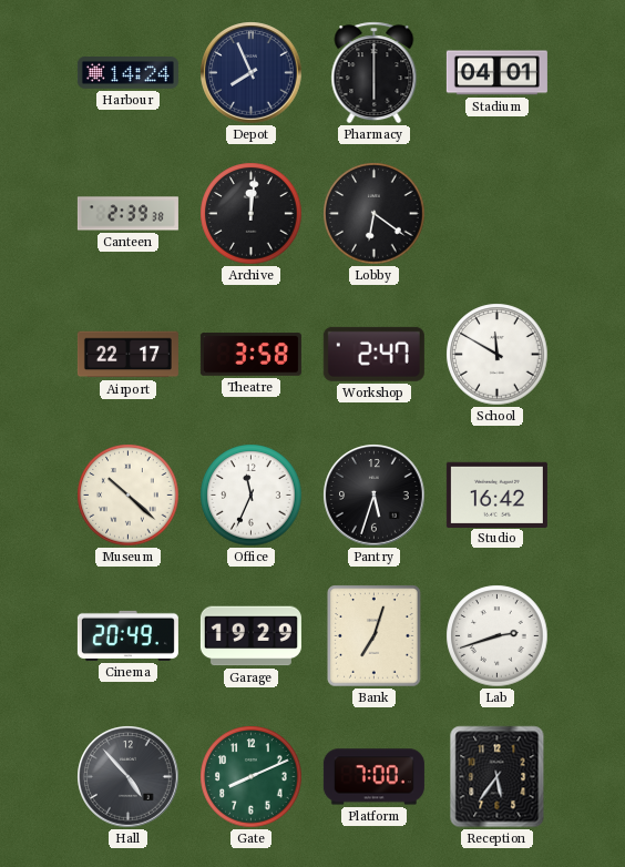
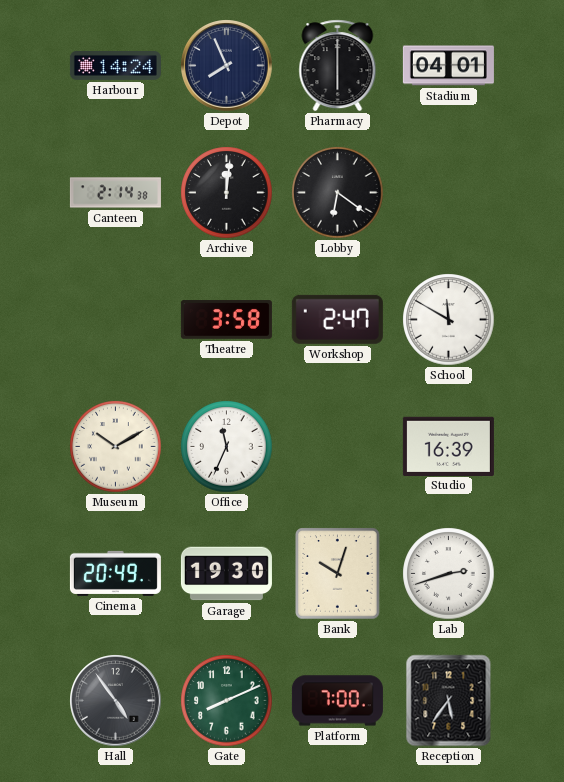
Canteen: 2:39 -> 2:14
Airport: 22:17 -> none
Museum: 10:22 -> 10:10
Pantry: 5:33 -> none
Studio: 16:42 -> 16:39
Garage: 19:29 -> 19:30
Bank: 7:03 -> 10:03
Hall: 4:53 -> 4:54
